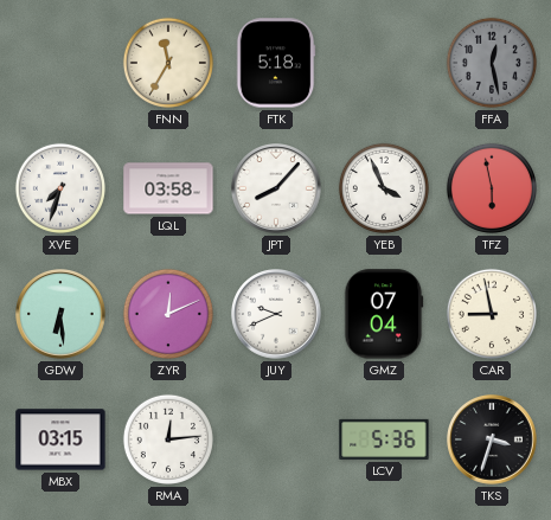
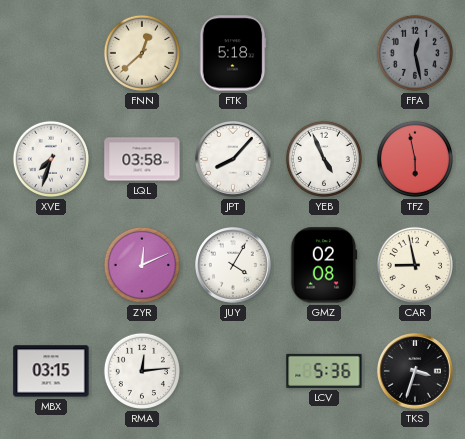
FNN: 11:35 -> 12:38
YEB: 3:56 -> 4:56
GDW: 6:29 -> none
JUY: 9:41 -> 4:05
GMZ: 07:04 -> 02:08
